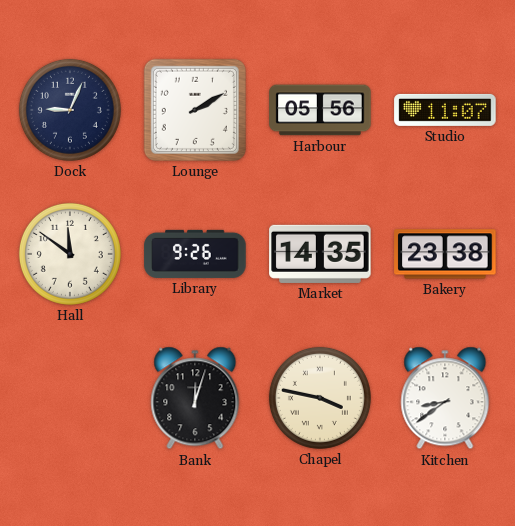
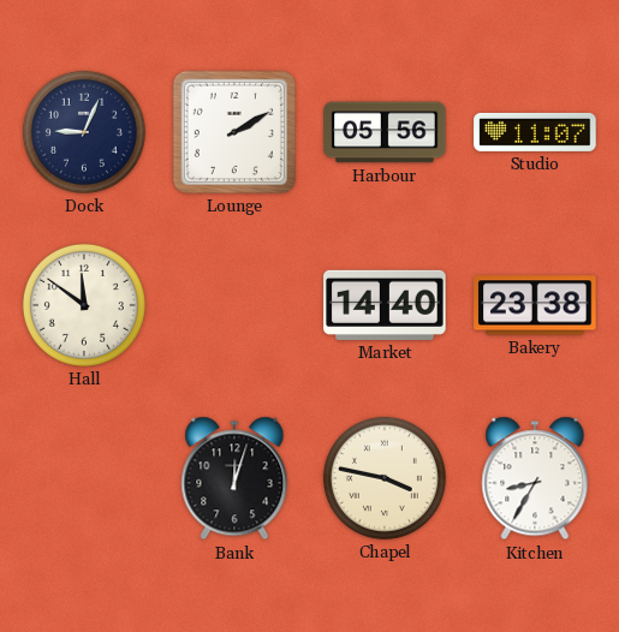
Library: 9:26 -> none
Market: 14:35 -> 14:40
Kitchen: 8:39 -> 8:35
